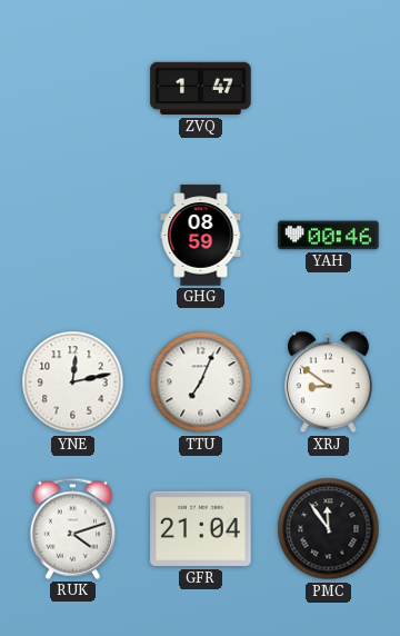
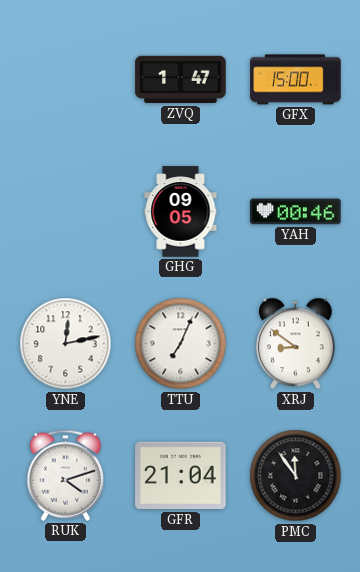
GFX: none -> 15:00
GHG: 08:59 -> 09:05
